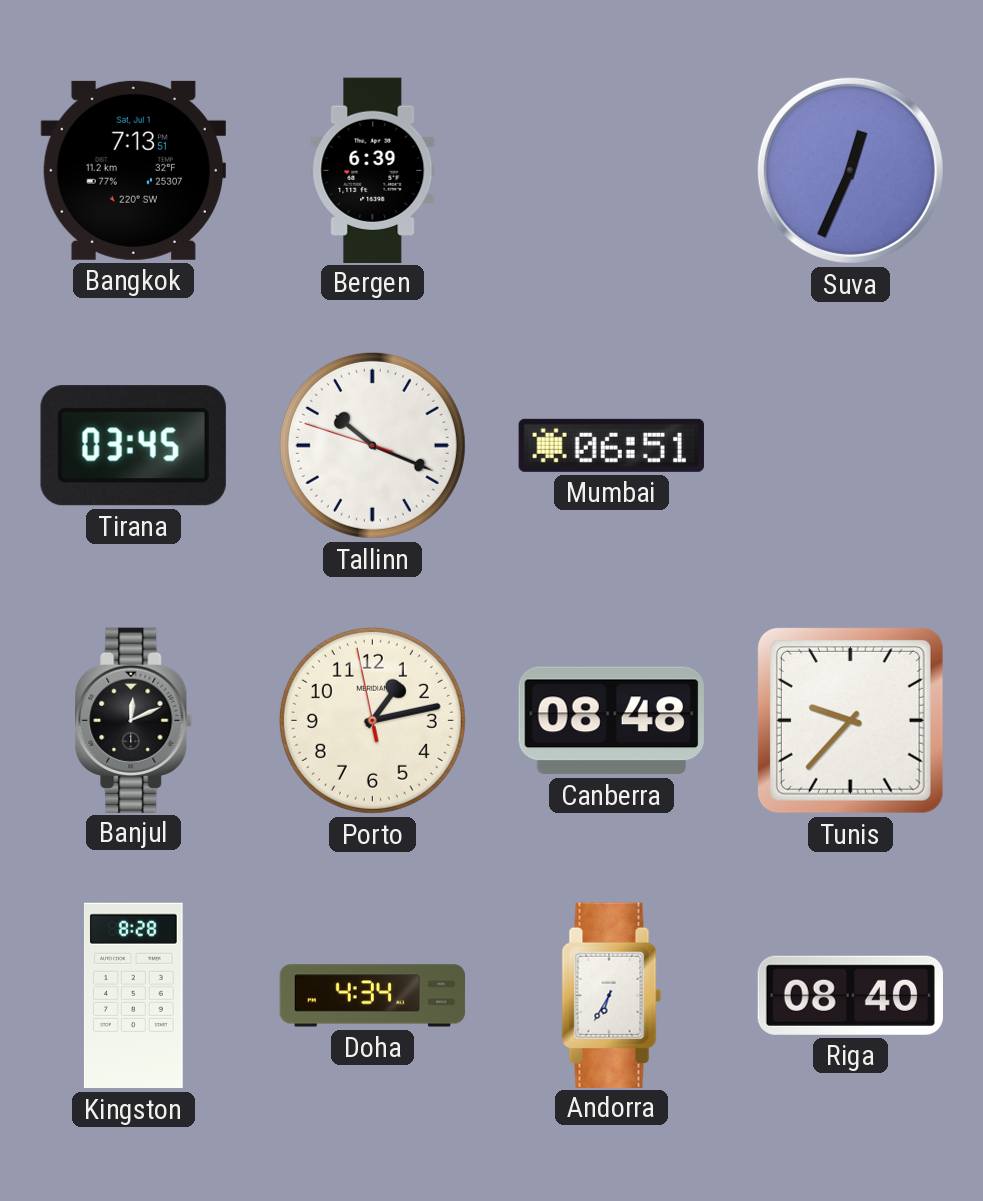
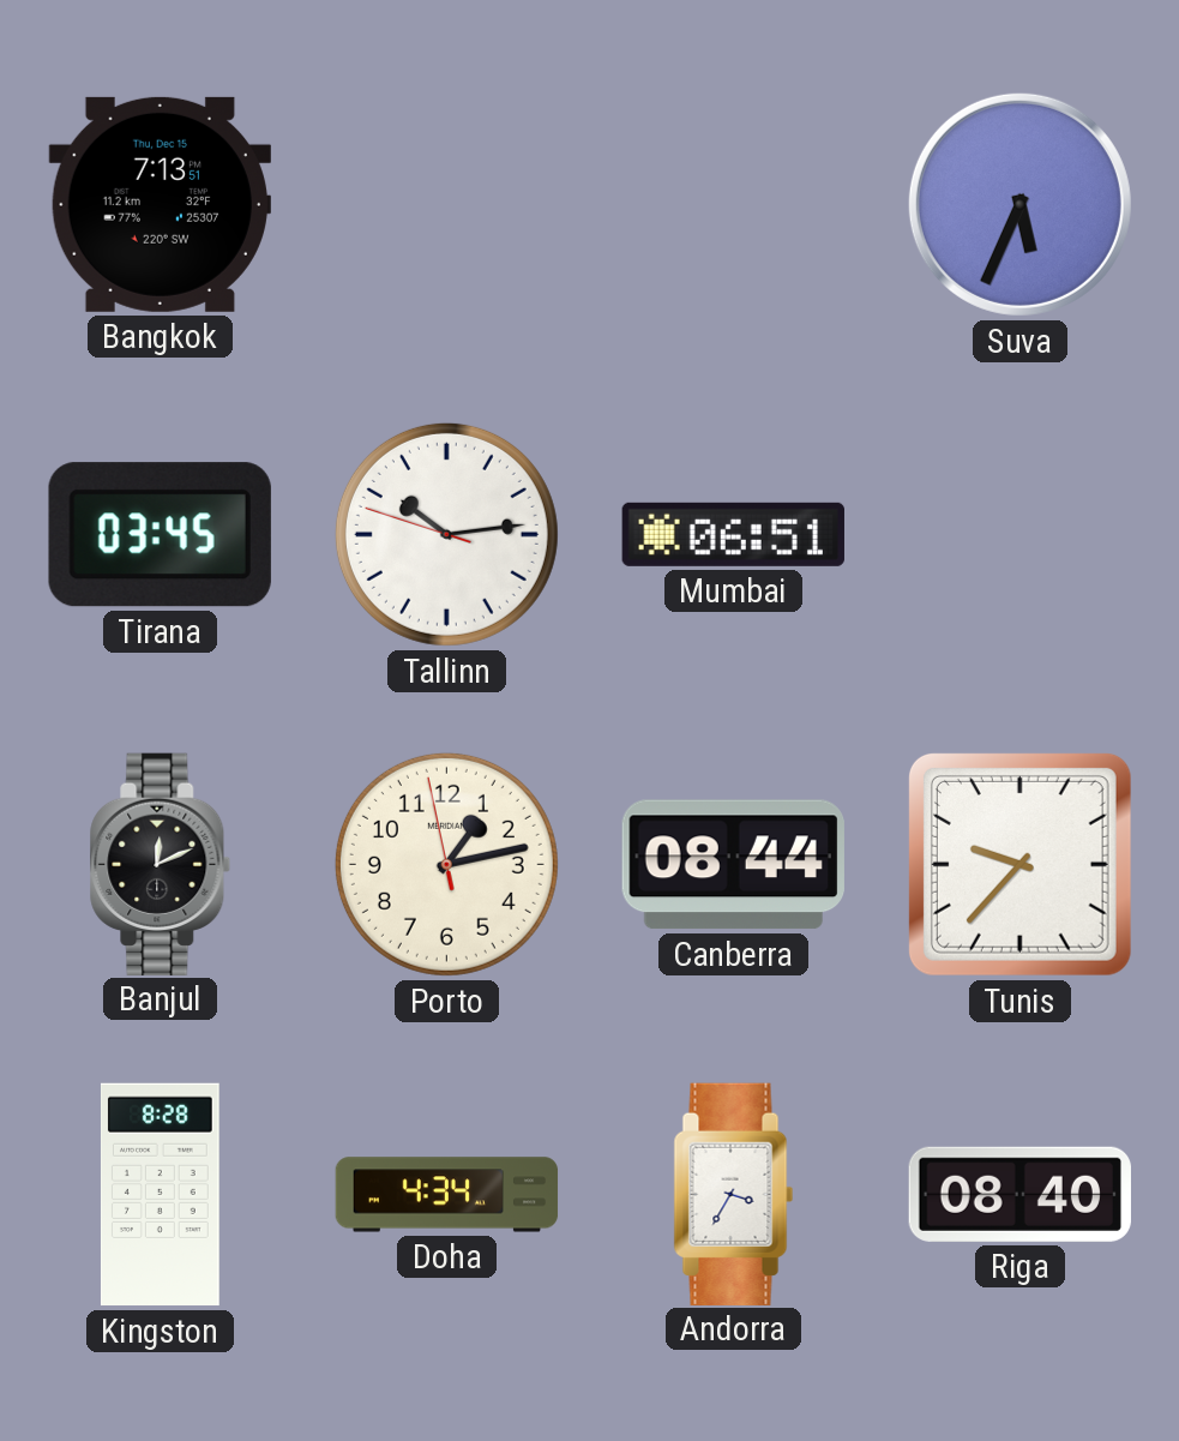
Bangkok date: Sat, Jul 1 -> Thu, Dec 15
Bergen: 6:39 -> none
Suva: 12:34 -> 5:34
Tallinn: 10:18 -> 10:13
Canberra: 08:48 -> 08:44
Andorra: 6:35 -> 3:35
